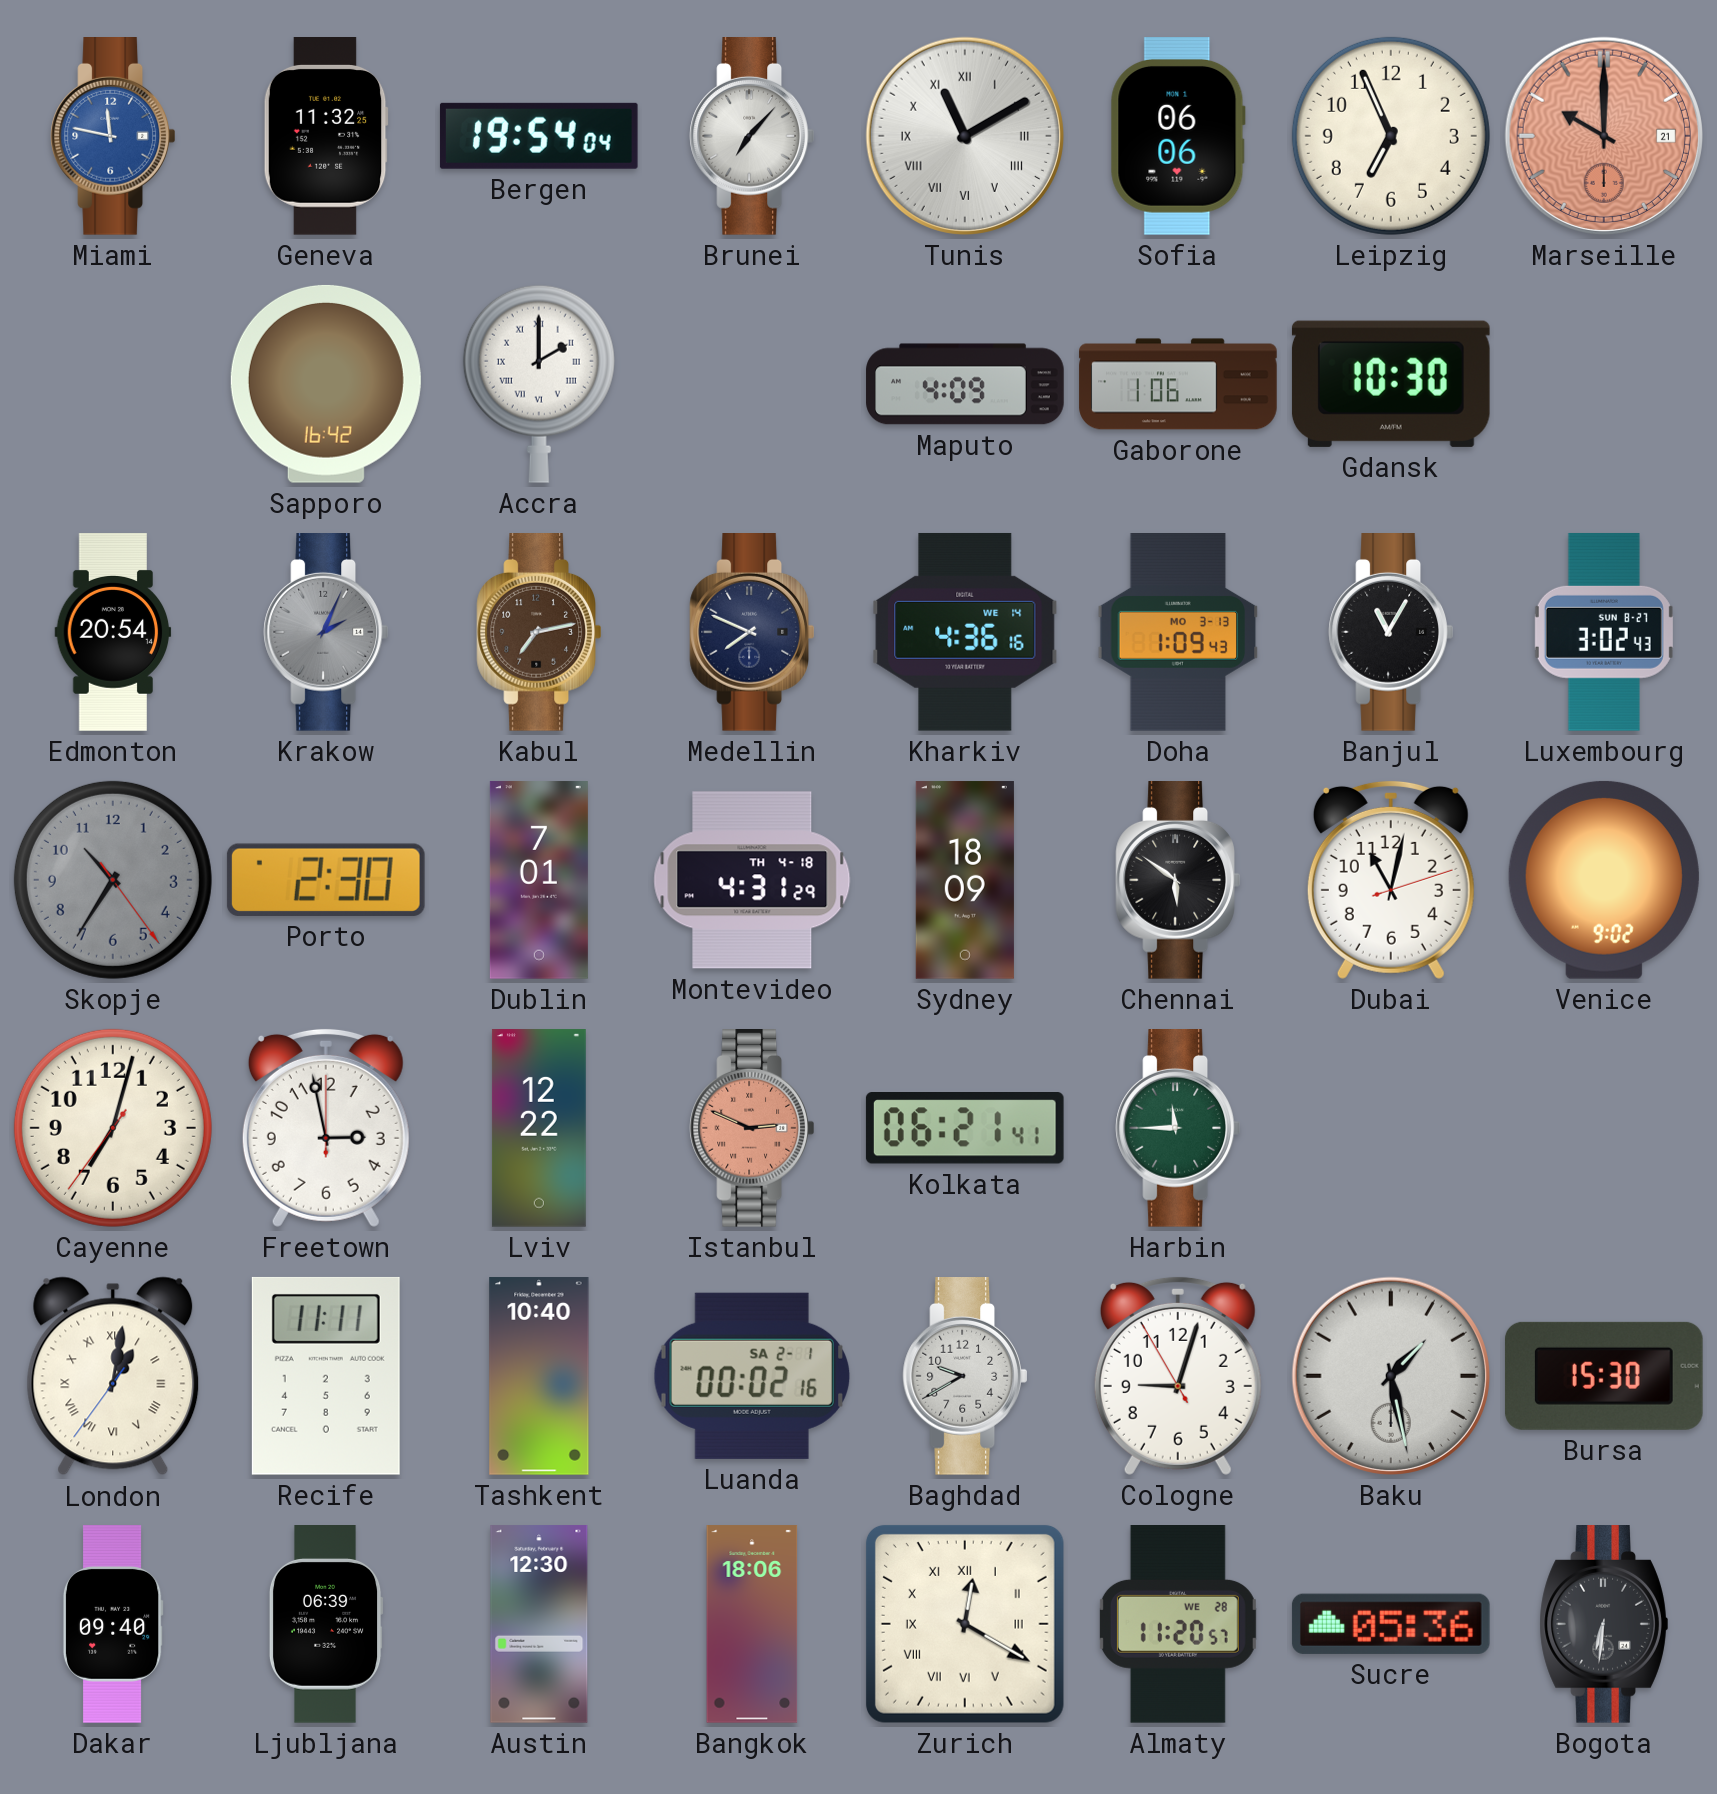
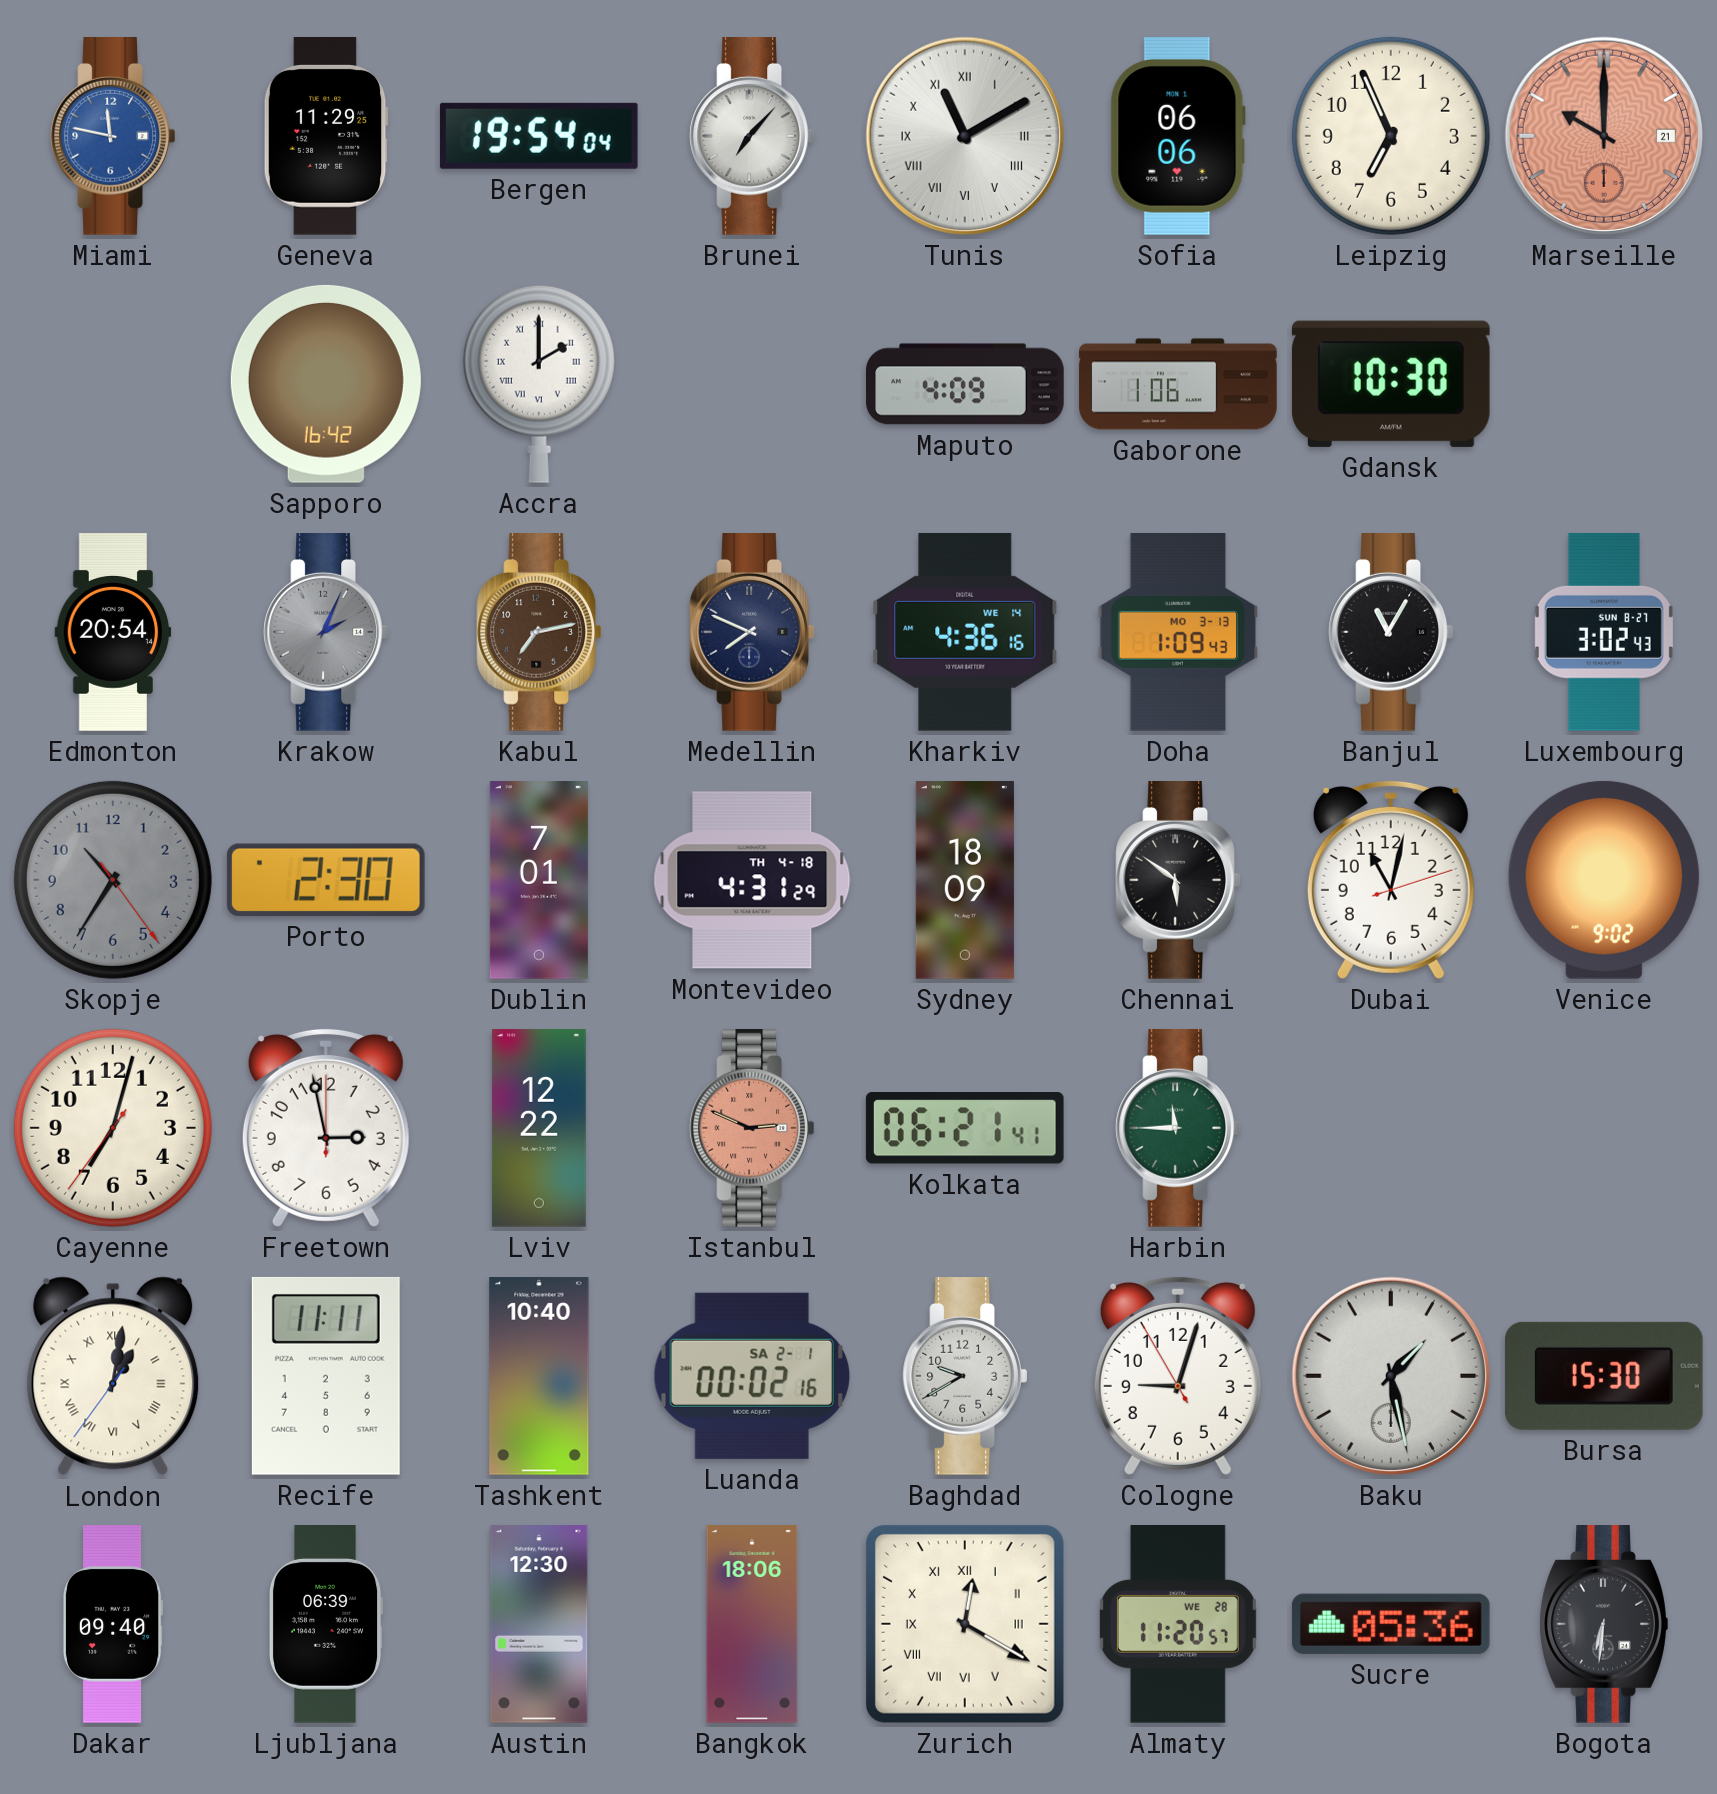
Geneva: 11:32 -> 11:29
